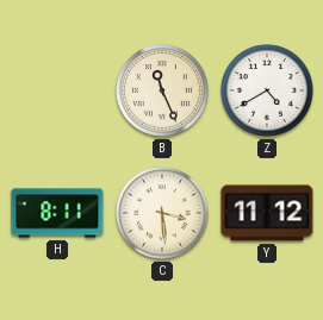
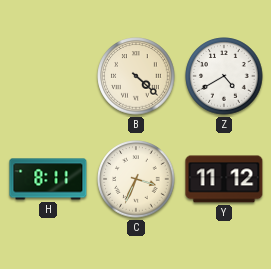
B: 11:26 -> 4:22
C: 3:29 -> 3:34
